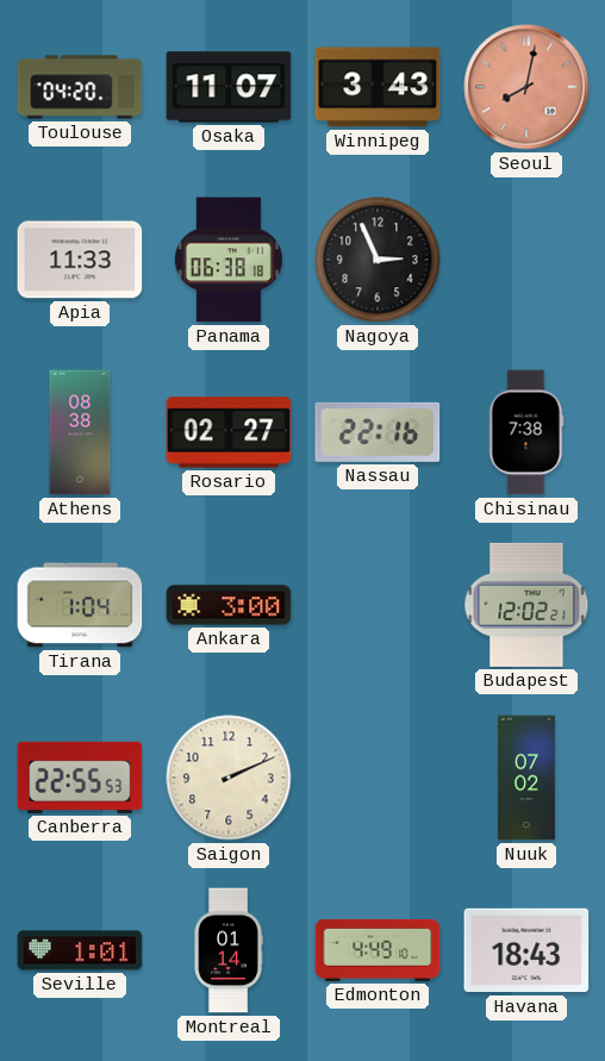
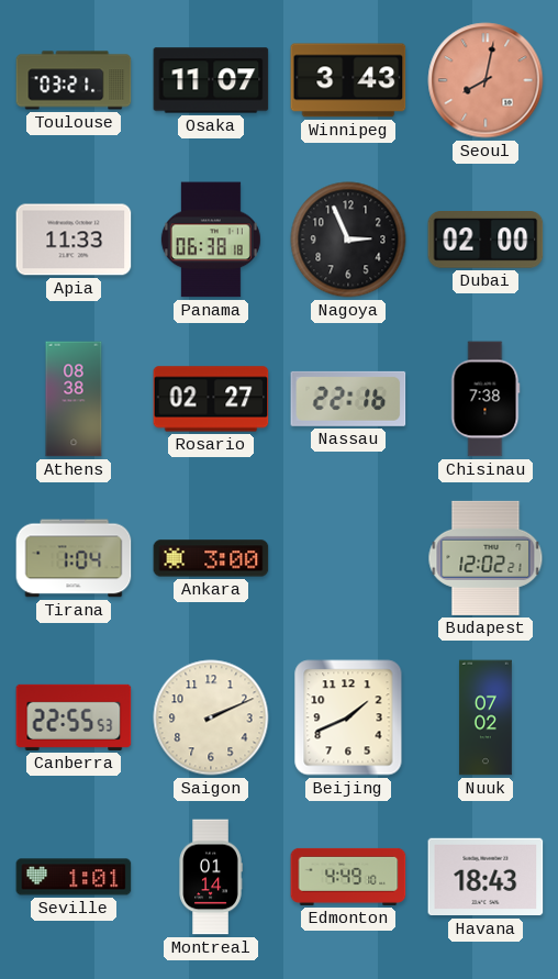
Toulouse: 04:20 -> 03:21
Dubai: none -> 02:00
Beijing: none -> 1:41
